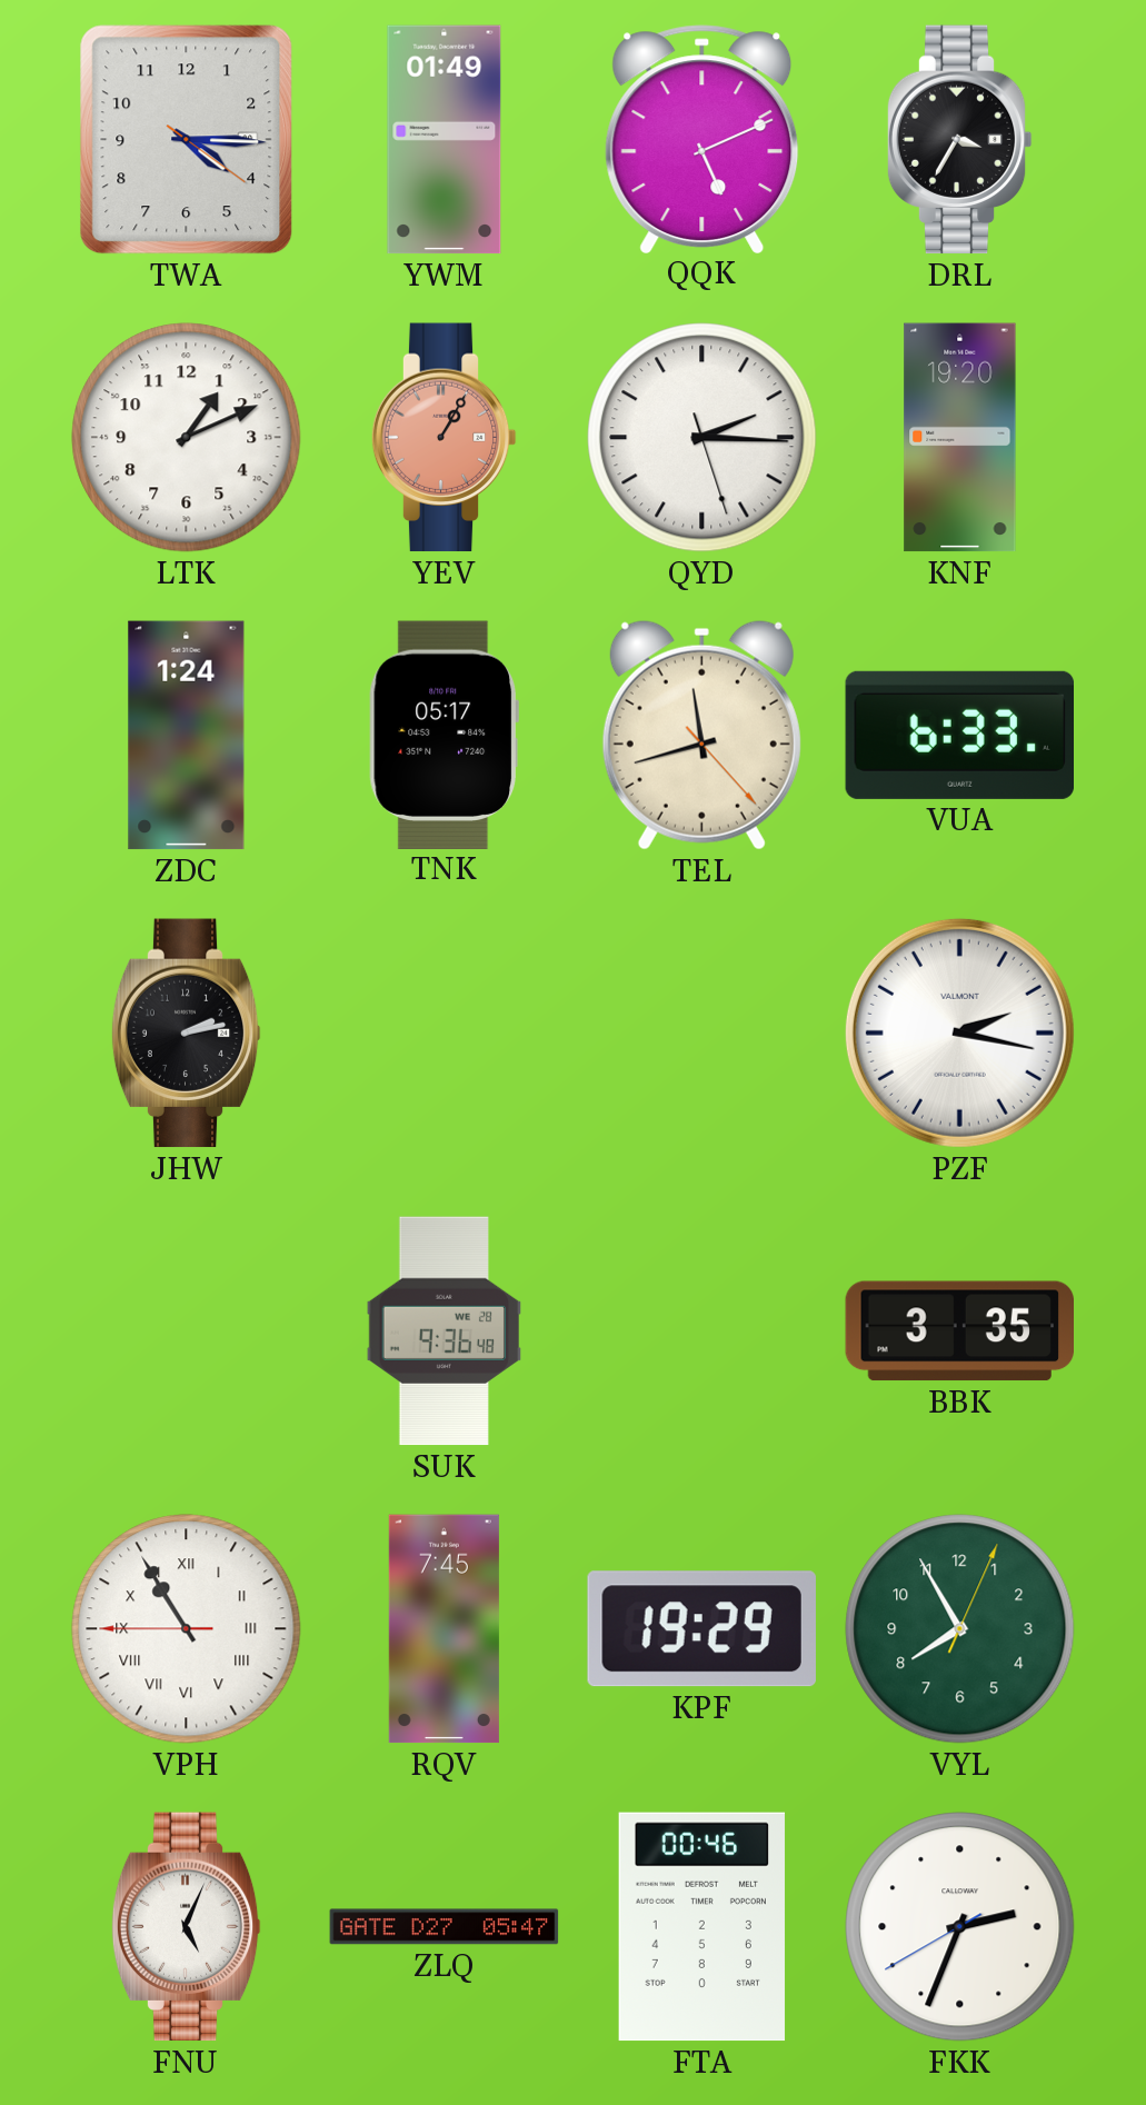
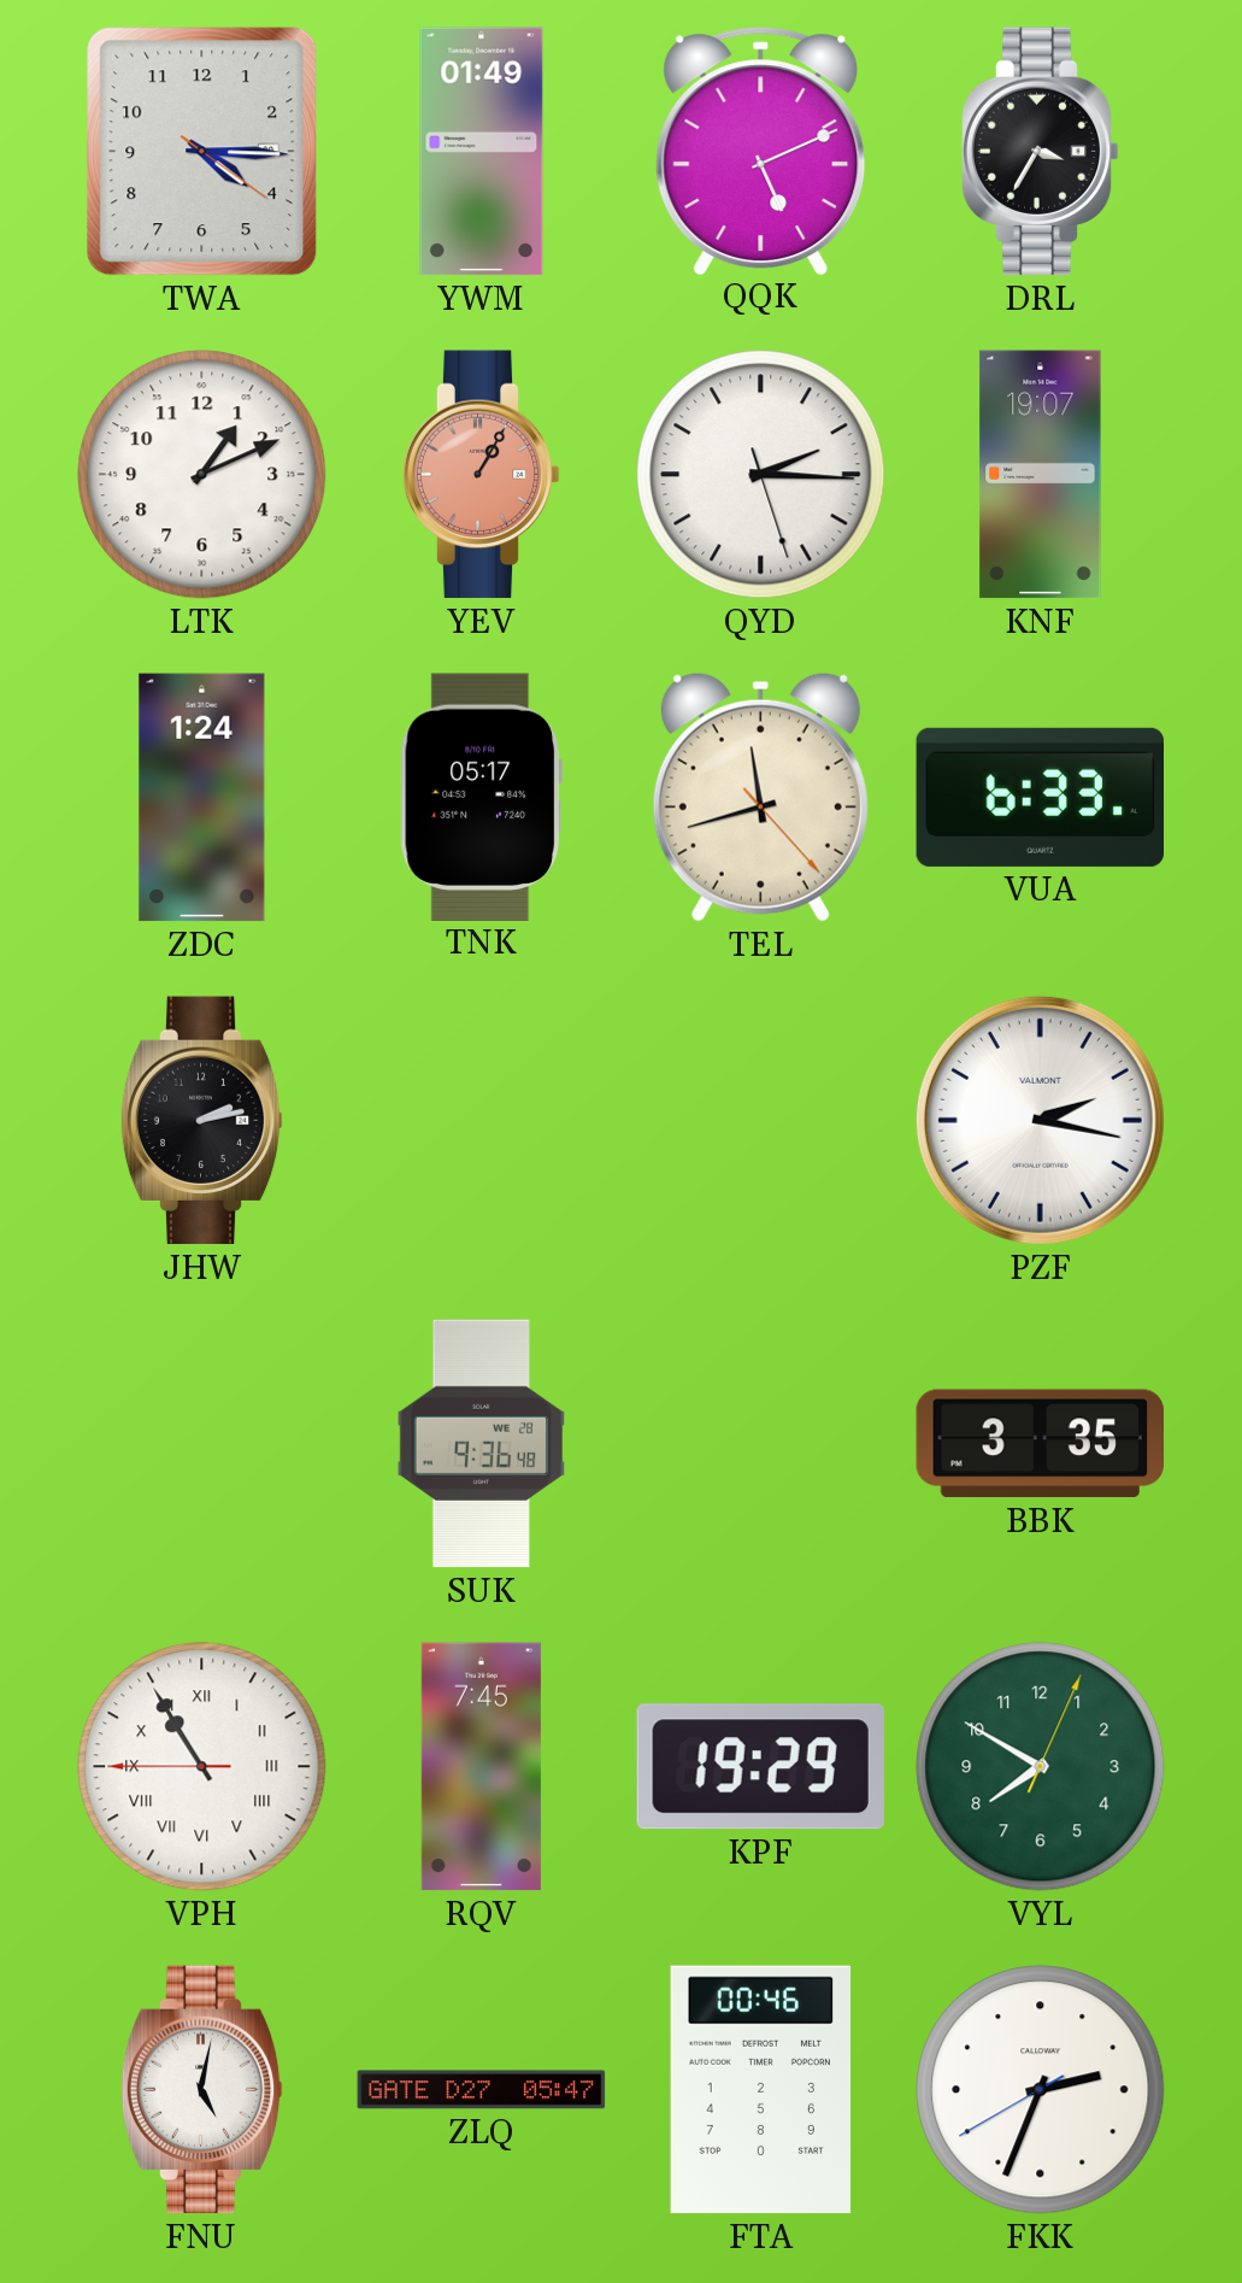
KNF: 19:20 -> 19:07
VYL: 7:55 -> 7:50
FNU: 5:04 -> 5:02
